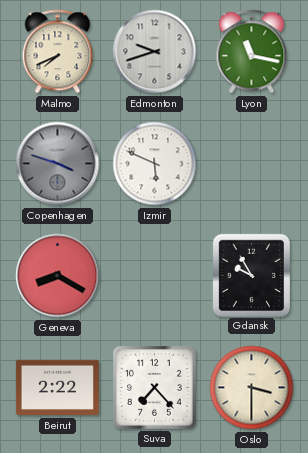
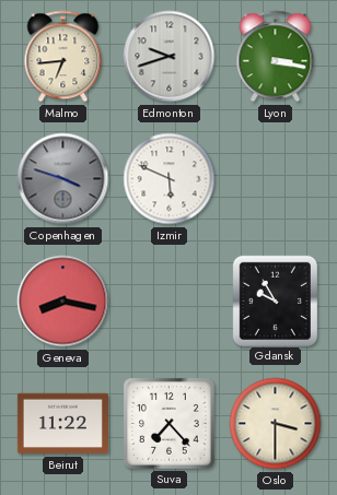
Malmo: 7:41 -> 6:44
Lyon: 11:17 -> 3:17
Geneva: 8:20 -> 8:17
Beirut: 2:22 -> 11:22
